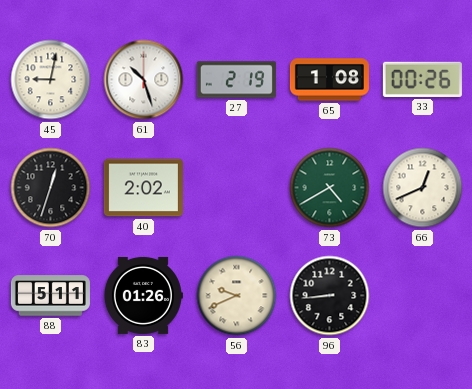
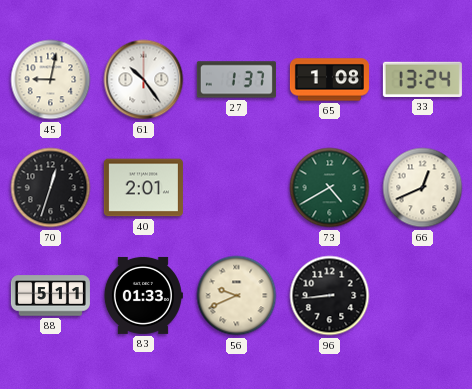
61: 10:27 -> 10:24
27: 2:19 -> 1:37
33: 00:26 -> 13:24
40: 2:02 -> 2:01
83: 01:26 -> 01:33
